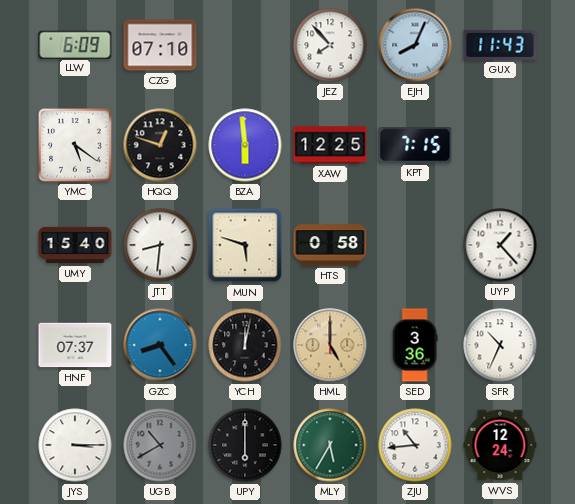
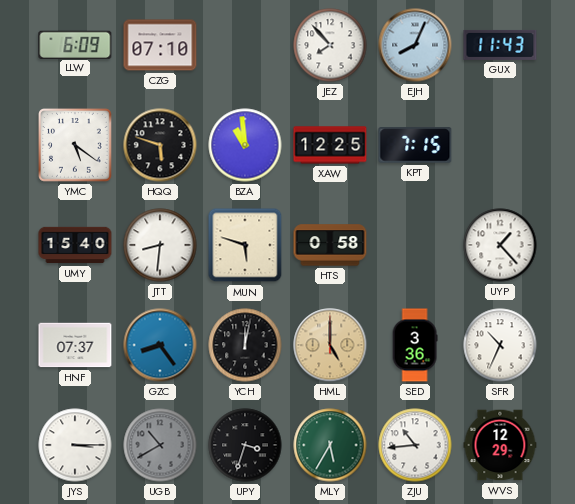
HQQ: 12:48 -> 5:48
BZA: 5:59 -> 10:59
UPY: 6:00 -> 3:33
WVS: 12:24 -> 12:29
